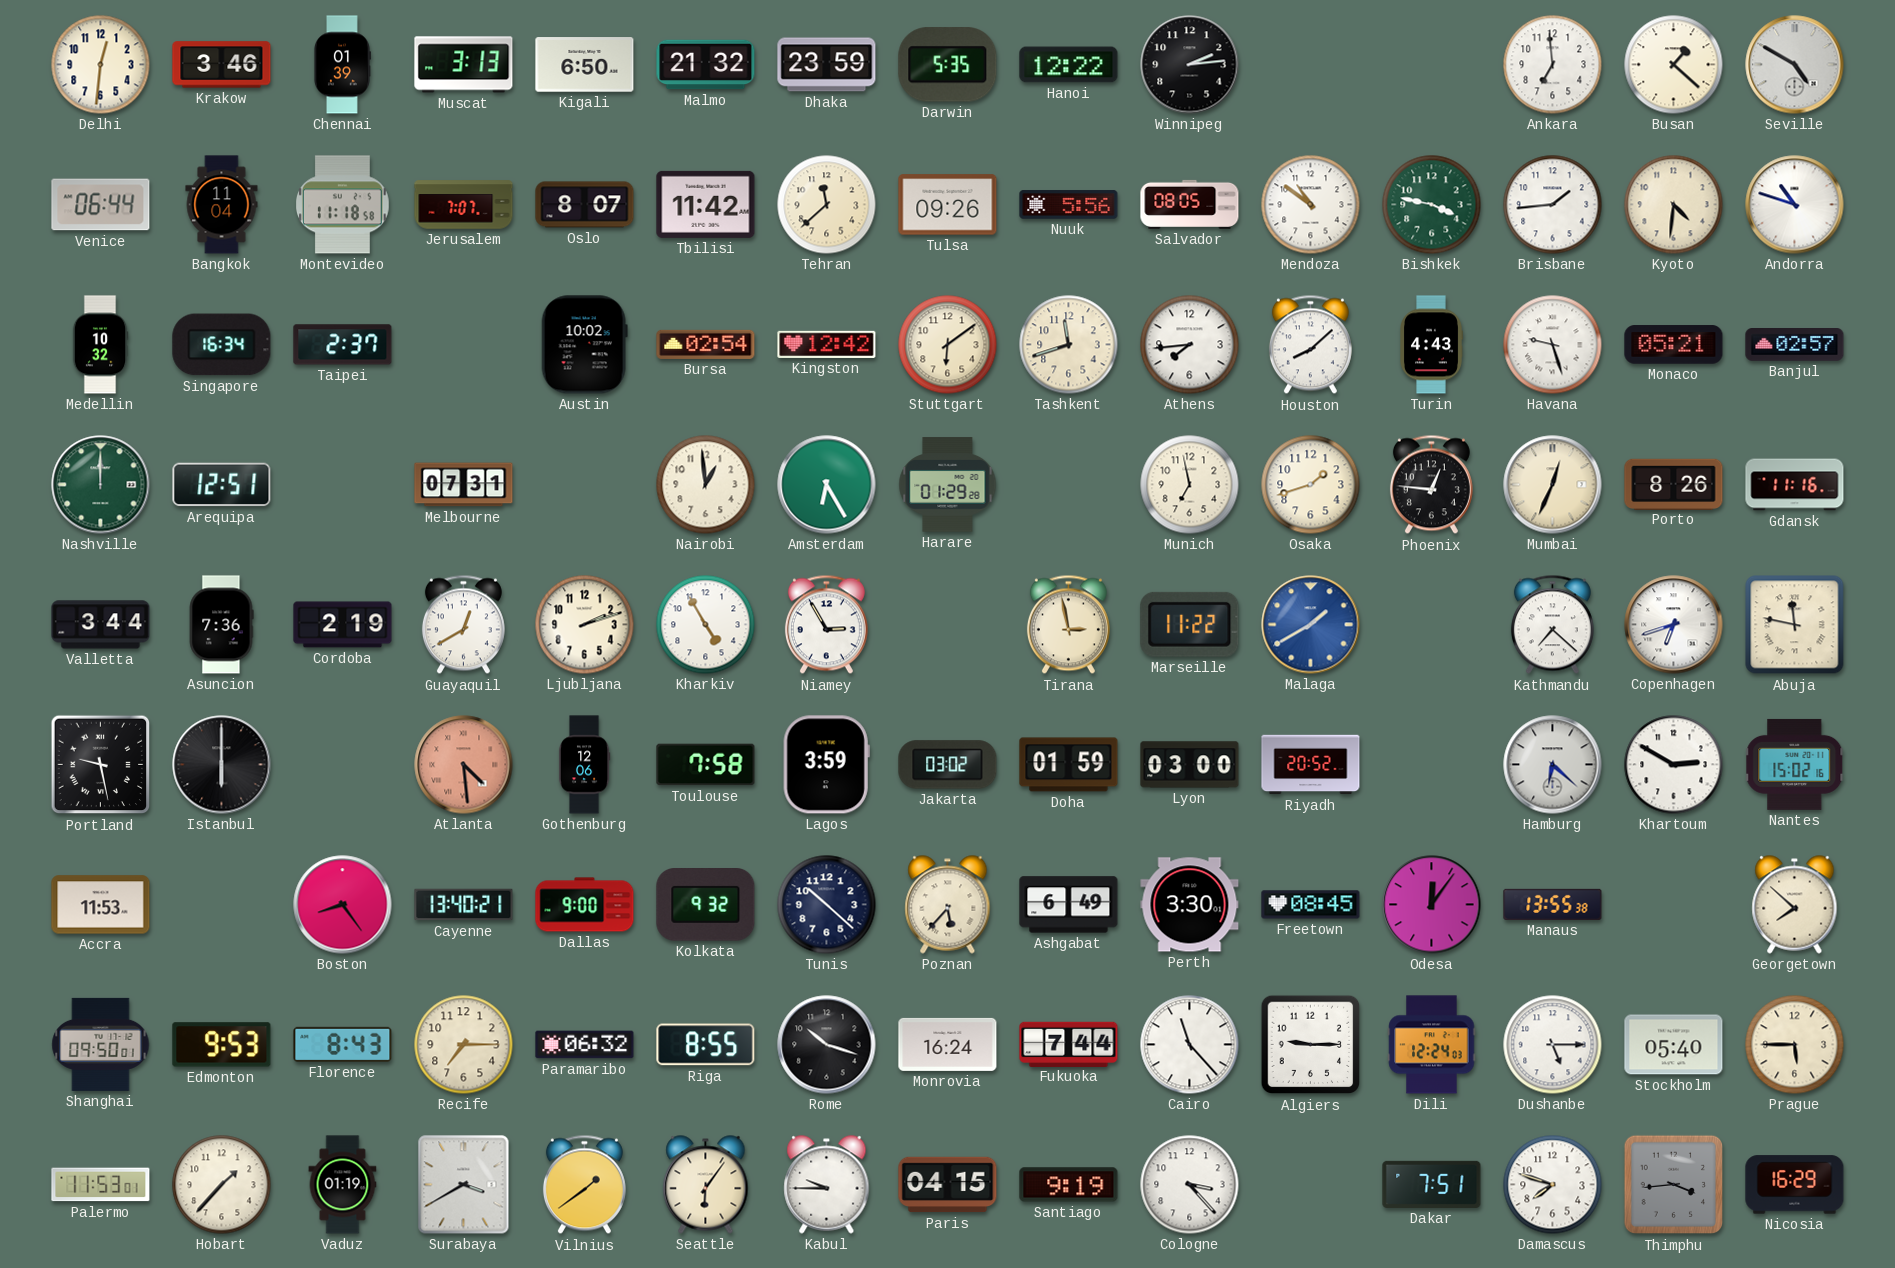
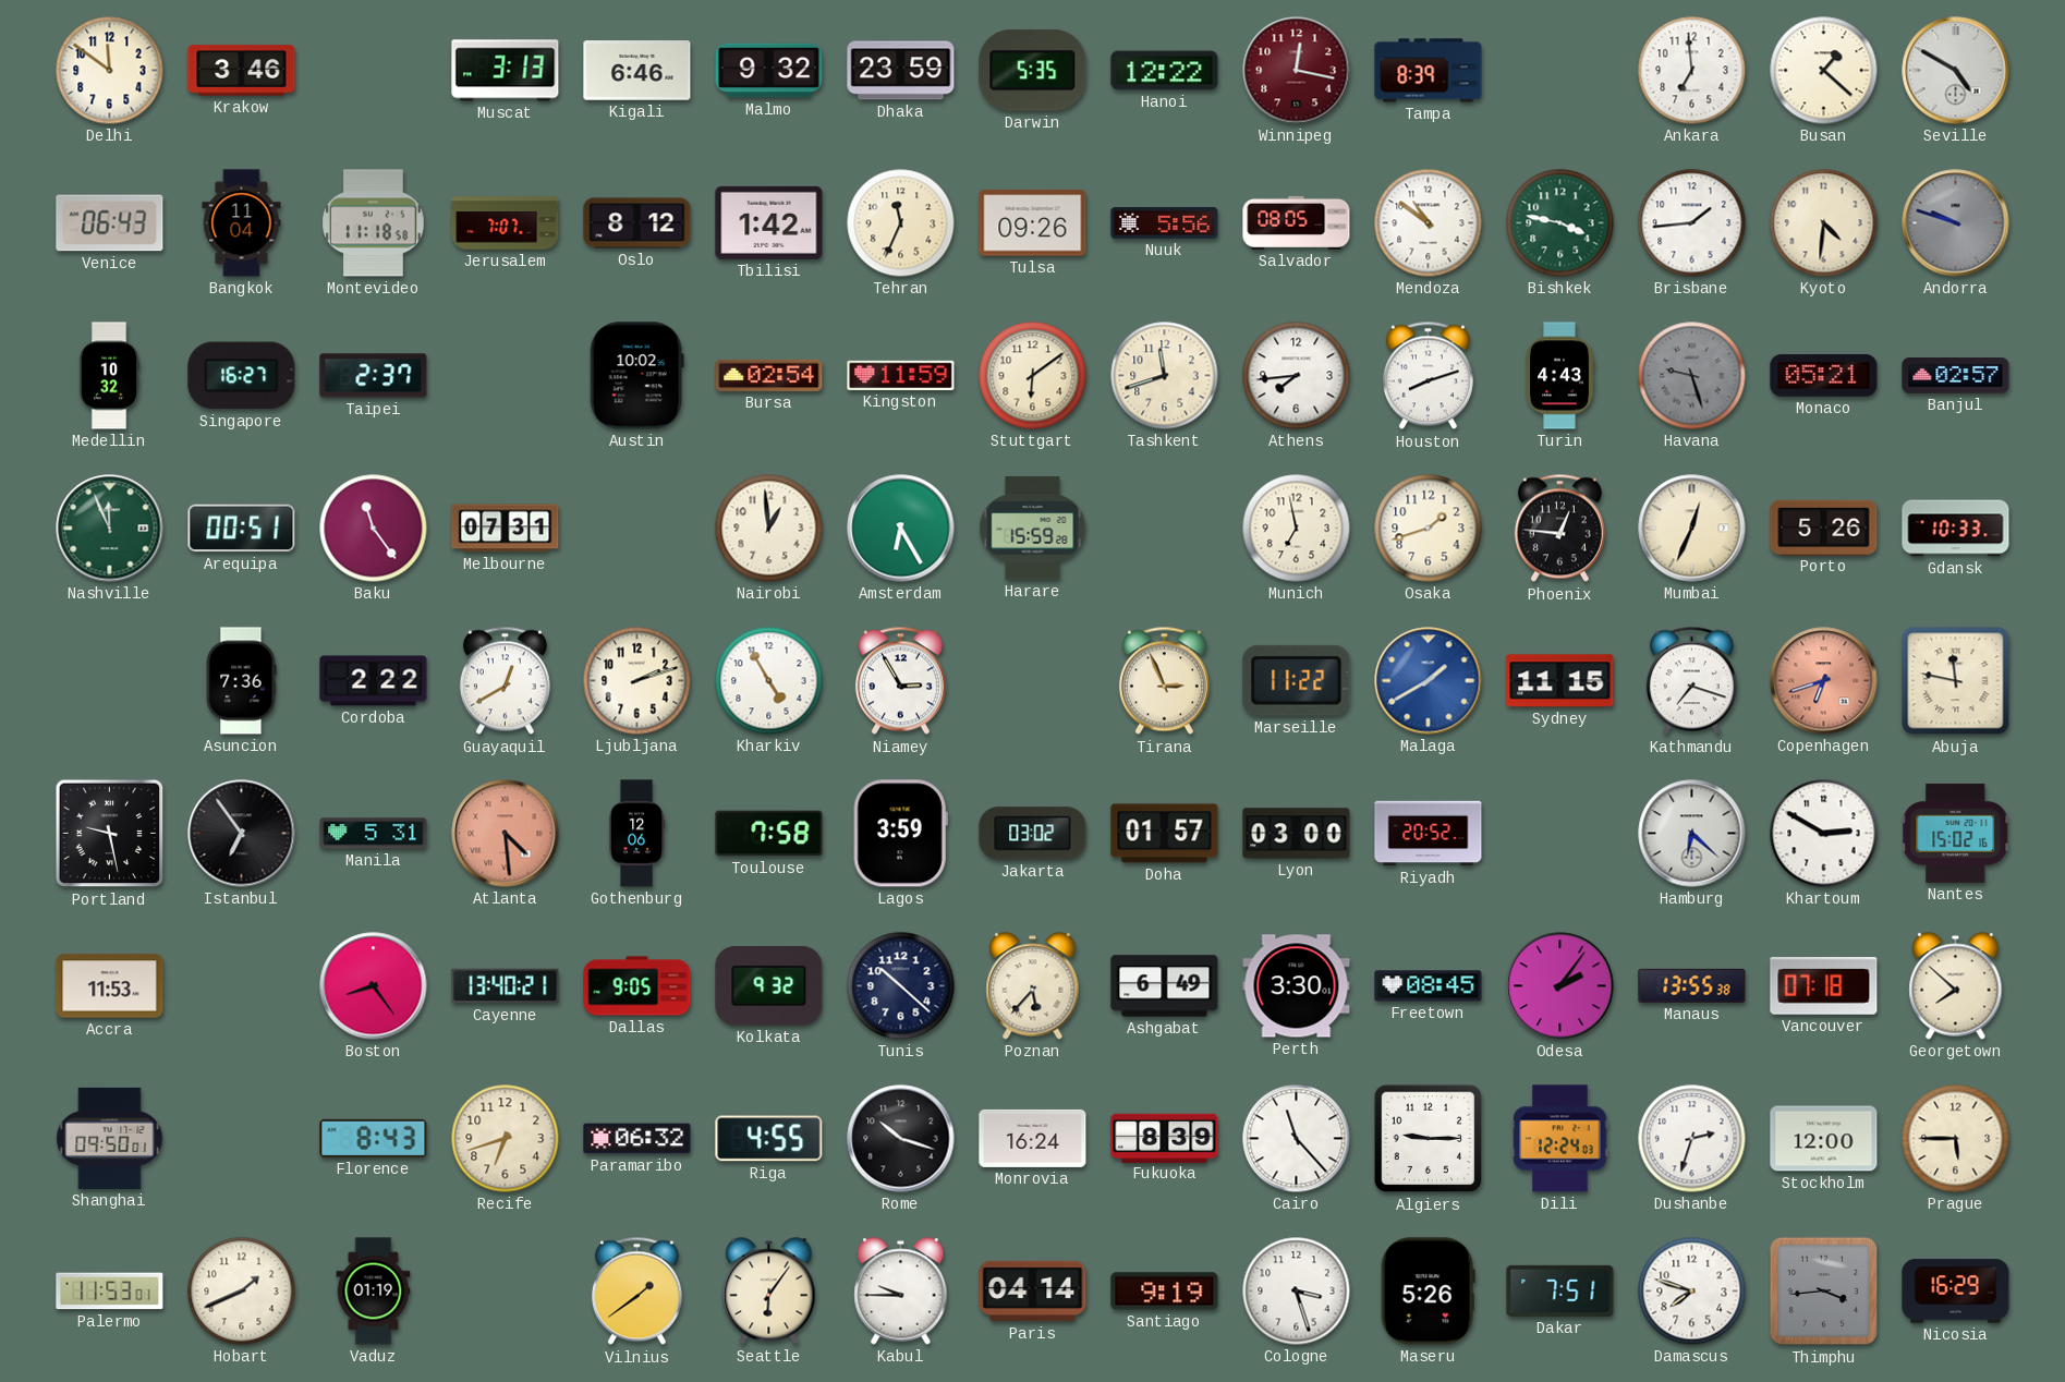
Delhi: 12:31 -> 11:51
Chennai: 01:39 -> none
Kigali: 6:50 -> 6:46
Malmo: 21:32 -> 9:32
Winnipeg: 2:14 -> 12:17
Winnipeg dial: black -> burgundy
Tampa: none -> 8:39
Venice: 06:44 -> 06:43
Oslo: 8:07 -> 8:12
Tbilisi: 11:42 -> 1:42
Tehran: 11:38 -> 11:34
Andorra: 10:48 -> 9:48
Andorra dial: white -> grey
Singapore: 16:34 -> 16:27
Kingston: 12:42 -> 11:59
Houston: 8:08 -> 8:12
Havana dial: white -> grey
Nashville: 12:00 -> 11:56
Arequipa: 12:51 -> 00:51
Baku: none -> 11:24
Harare: 01:29 -> 15:59
Porto: 8:26 -> 5:26
Gdansk: 11:16 -> 10:33
Valletta: 3:44 -> none
Cordoba: 2:19 -> 2:22
Tirana: 2:58 -> 2:56
Sydney: none -> 11:15
Kathmandu: 7:22 -> 7:18
Copenhagen dial: white -> salmon
Istanbul: 6:00 -> 6:54
Manila: none -> 5:31
Doha: 01:59 -> 01:57
Dallas: 9:00 -> 9:05
Odesa: 12:06 -> 2:06
Vancouver: none -> 07:18
Edmonton: 9:53 -> none
Recife: 7:15 -> 6:42
Riga: 8:55 -> 4:55
Fukuoka: 7:44 -> 8:39
Dushanbe: 5:15 -> 2:33
Stockholm: 05:40 -> 12:00
Hobart: 1:37 -> 1:41
Surabaya: 3:40 -> none
Paris: 04:15 -> 04:14
Cologne: 3:23 -> 3:27
Maseru: none -> 5:26
